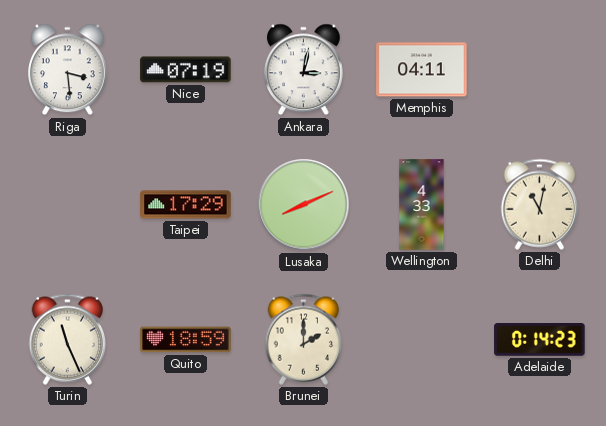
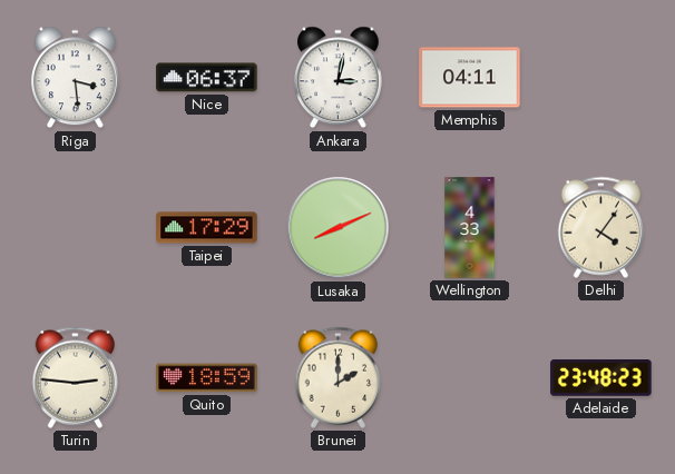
Nice: 07:19 -> 06:37
Delhi: 11:02 -> 4:06
Turin: 11:26 -> 2:46
Adelaide: 0:14 -> 23:48
